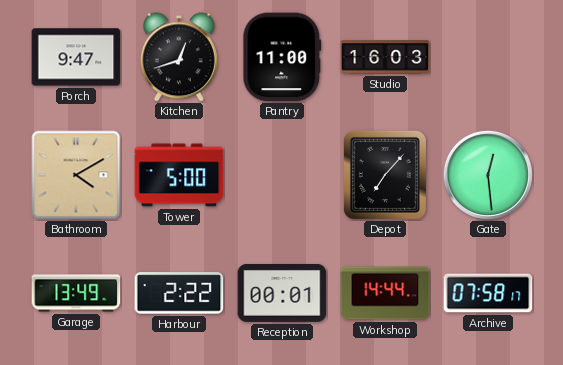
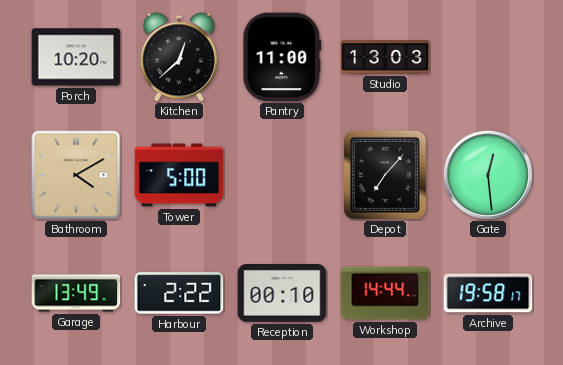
Porch: 9:47 -> 10:20
Kitchen: 12:42 -> 12:38
Studio: 16:03 -> 13:03
Reception: 00:01 -> 00:10
Archive: 07:58 -> 19:58
